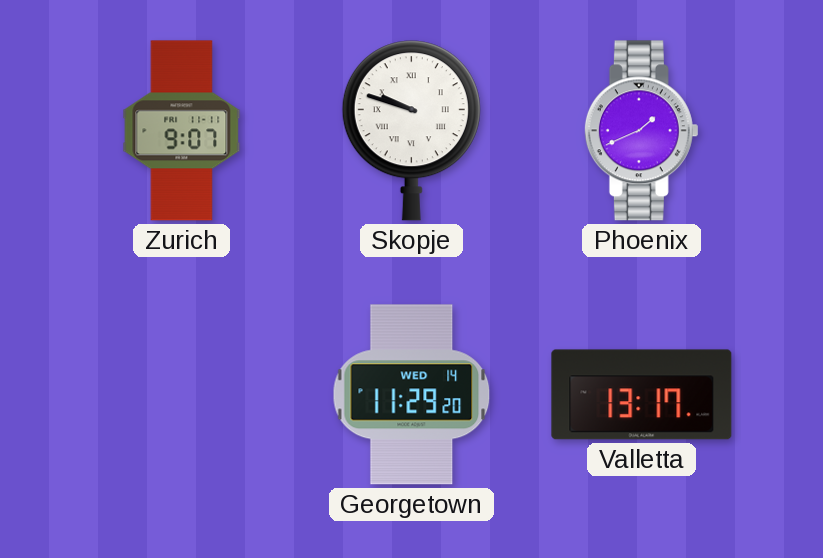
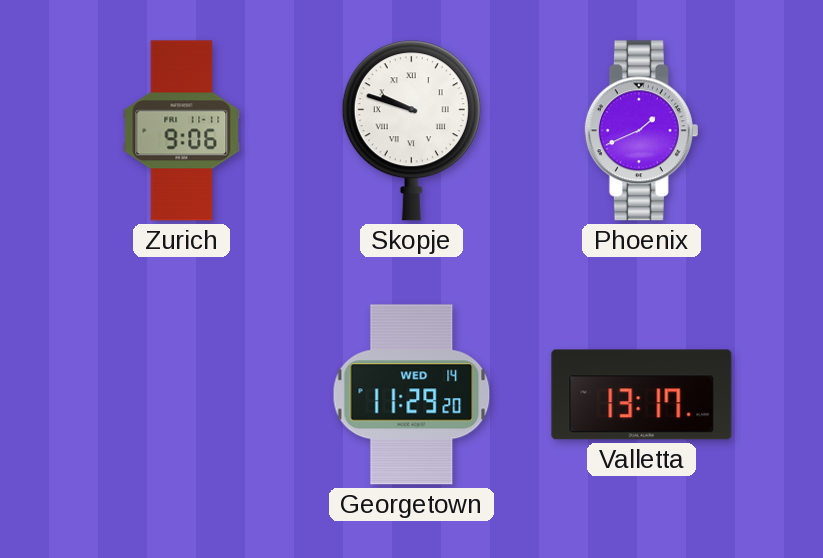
Zurich: 9:07 -> 9:06
